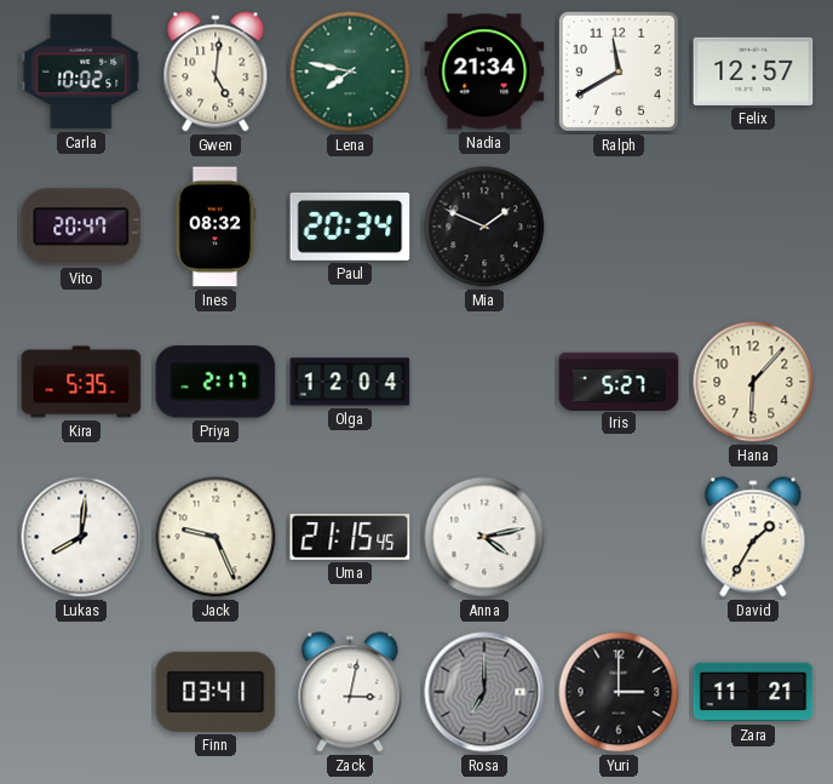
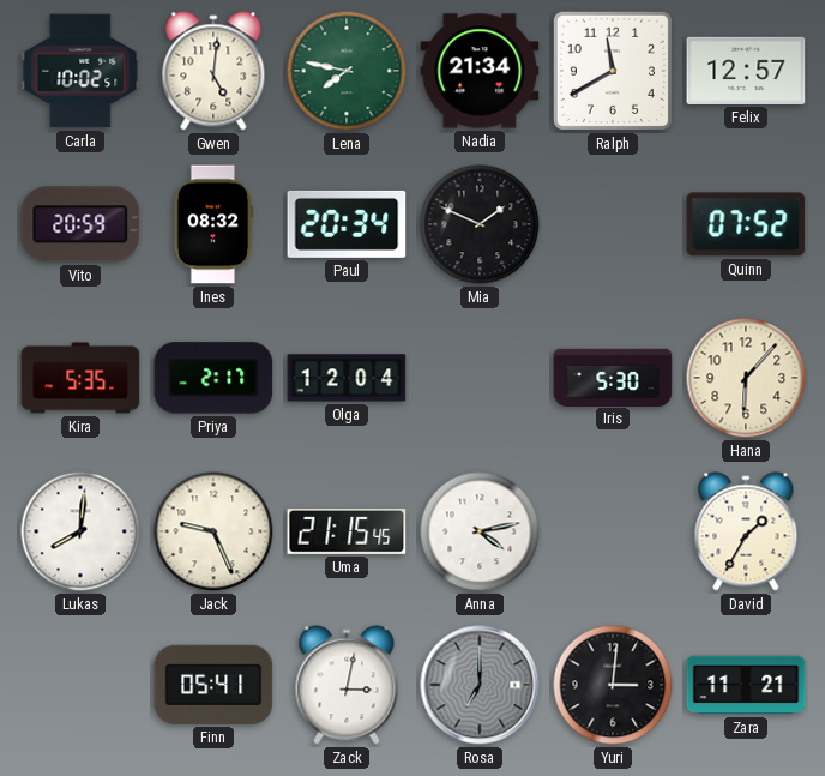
Vito: 20:47 -> 20:59
Quinn: none -> 07:52
Iris: 5:27 -> 5:30
Finn: 03:41 -> 05:41
Yuri: 3:00 -> 3:01
